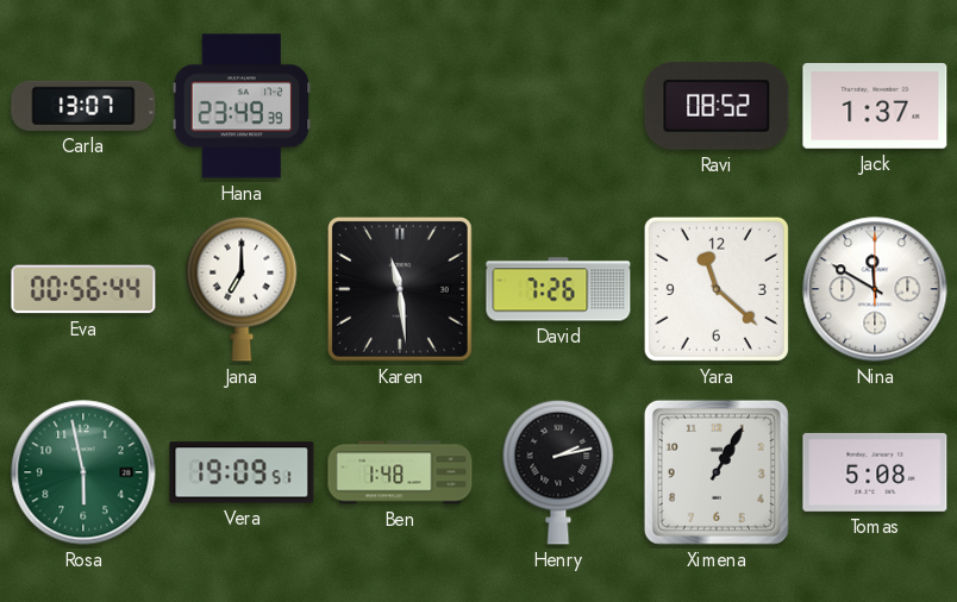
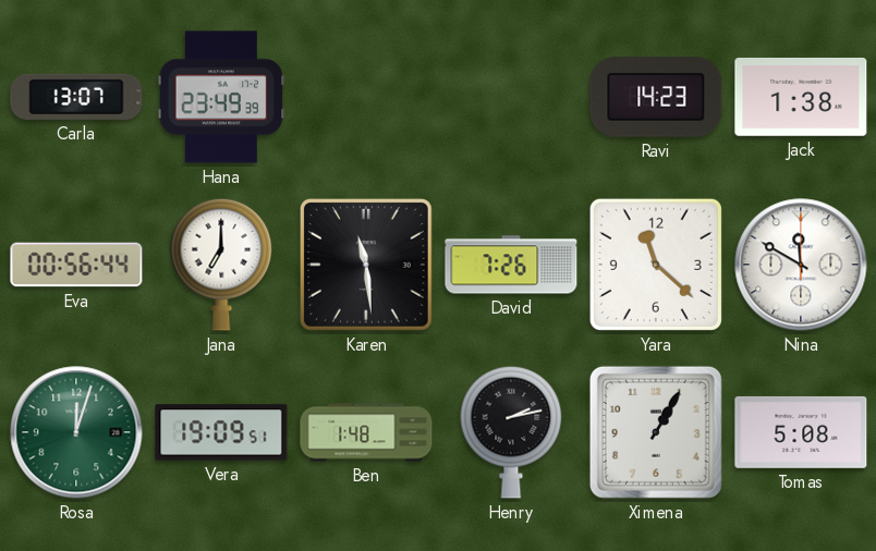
Ravi: 08:52 -> 14:23
Jack: 1:37 -> 1:38
Rosa: 5:58 -> 12:03
